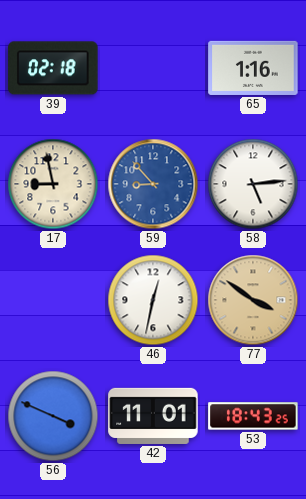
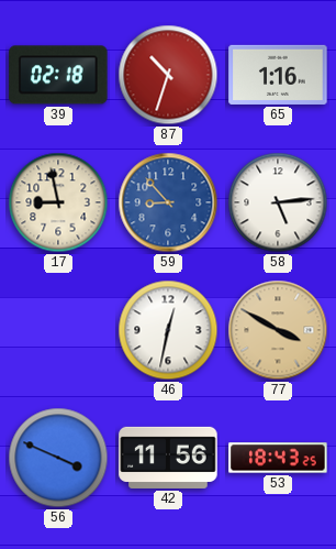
87: none -> 10:33
77: 3:51 -> 3:50
42: 11:01 -> 11:56
